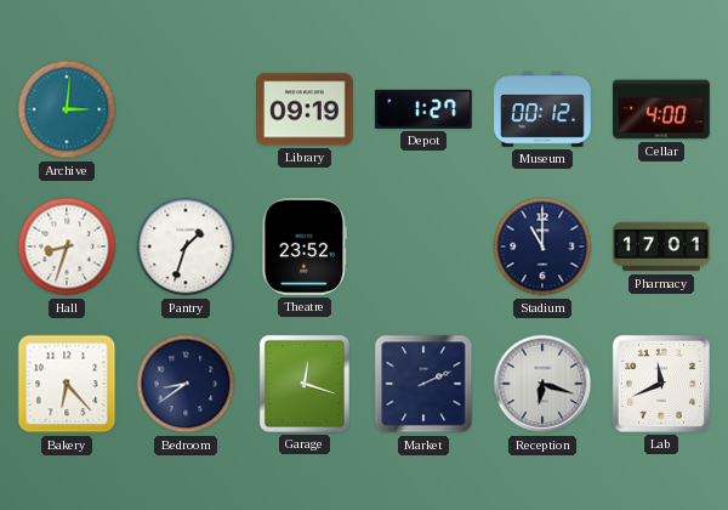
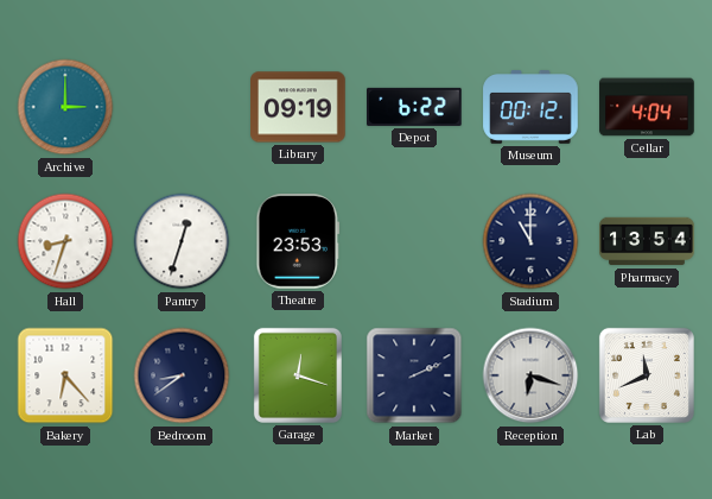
Archive: 3:01 -> 3:00
Depot: 1:27 -> 6:22
Cellar: 4:00 -> 4:04
Pantry: 1:33 -> 12:33
Theatre: 23:52 -> 23:53
Pharmacy: 17:01 -> 13:54
